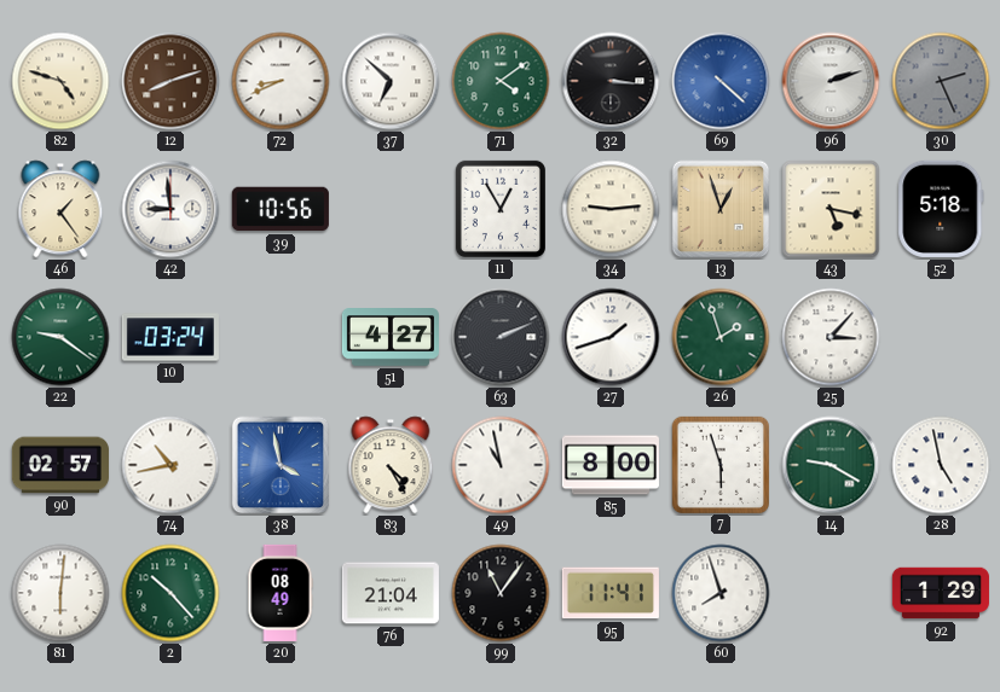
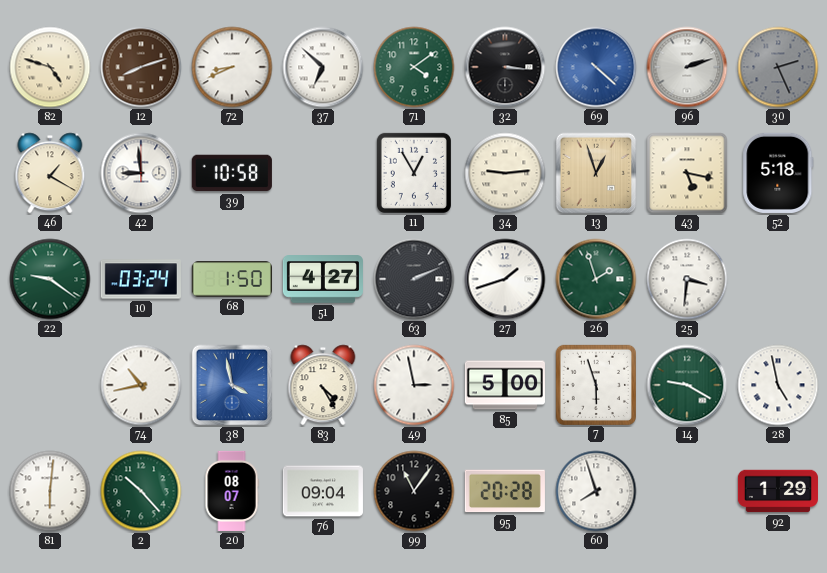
46: 1:24 -> 1:20
39: 10:56 -> 10:58
68: none -> 1:50
25: 3:07 -> 3:31
90: 02:57 -> none
49: 10:58 -> 2:58
85: 8:00 -> 5:00
20: 08:49 -> 08:07
76: 21:04 -> 09:04
95: 11:41 -> 20:28
